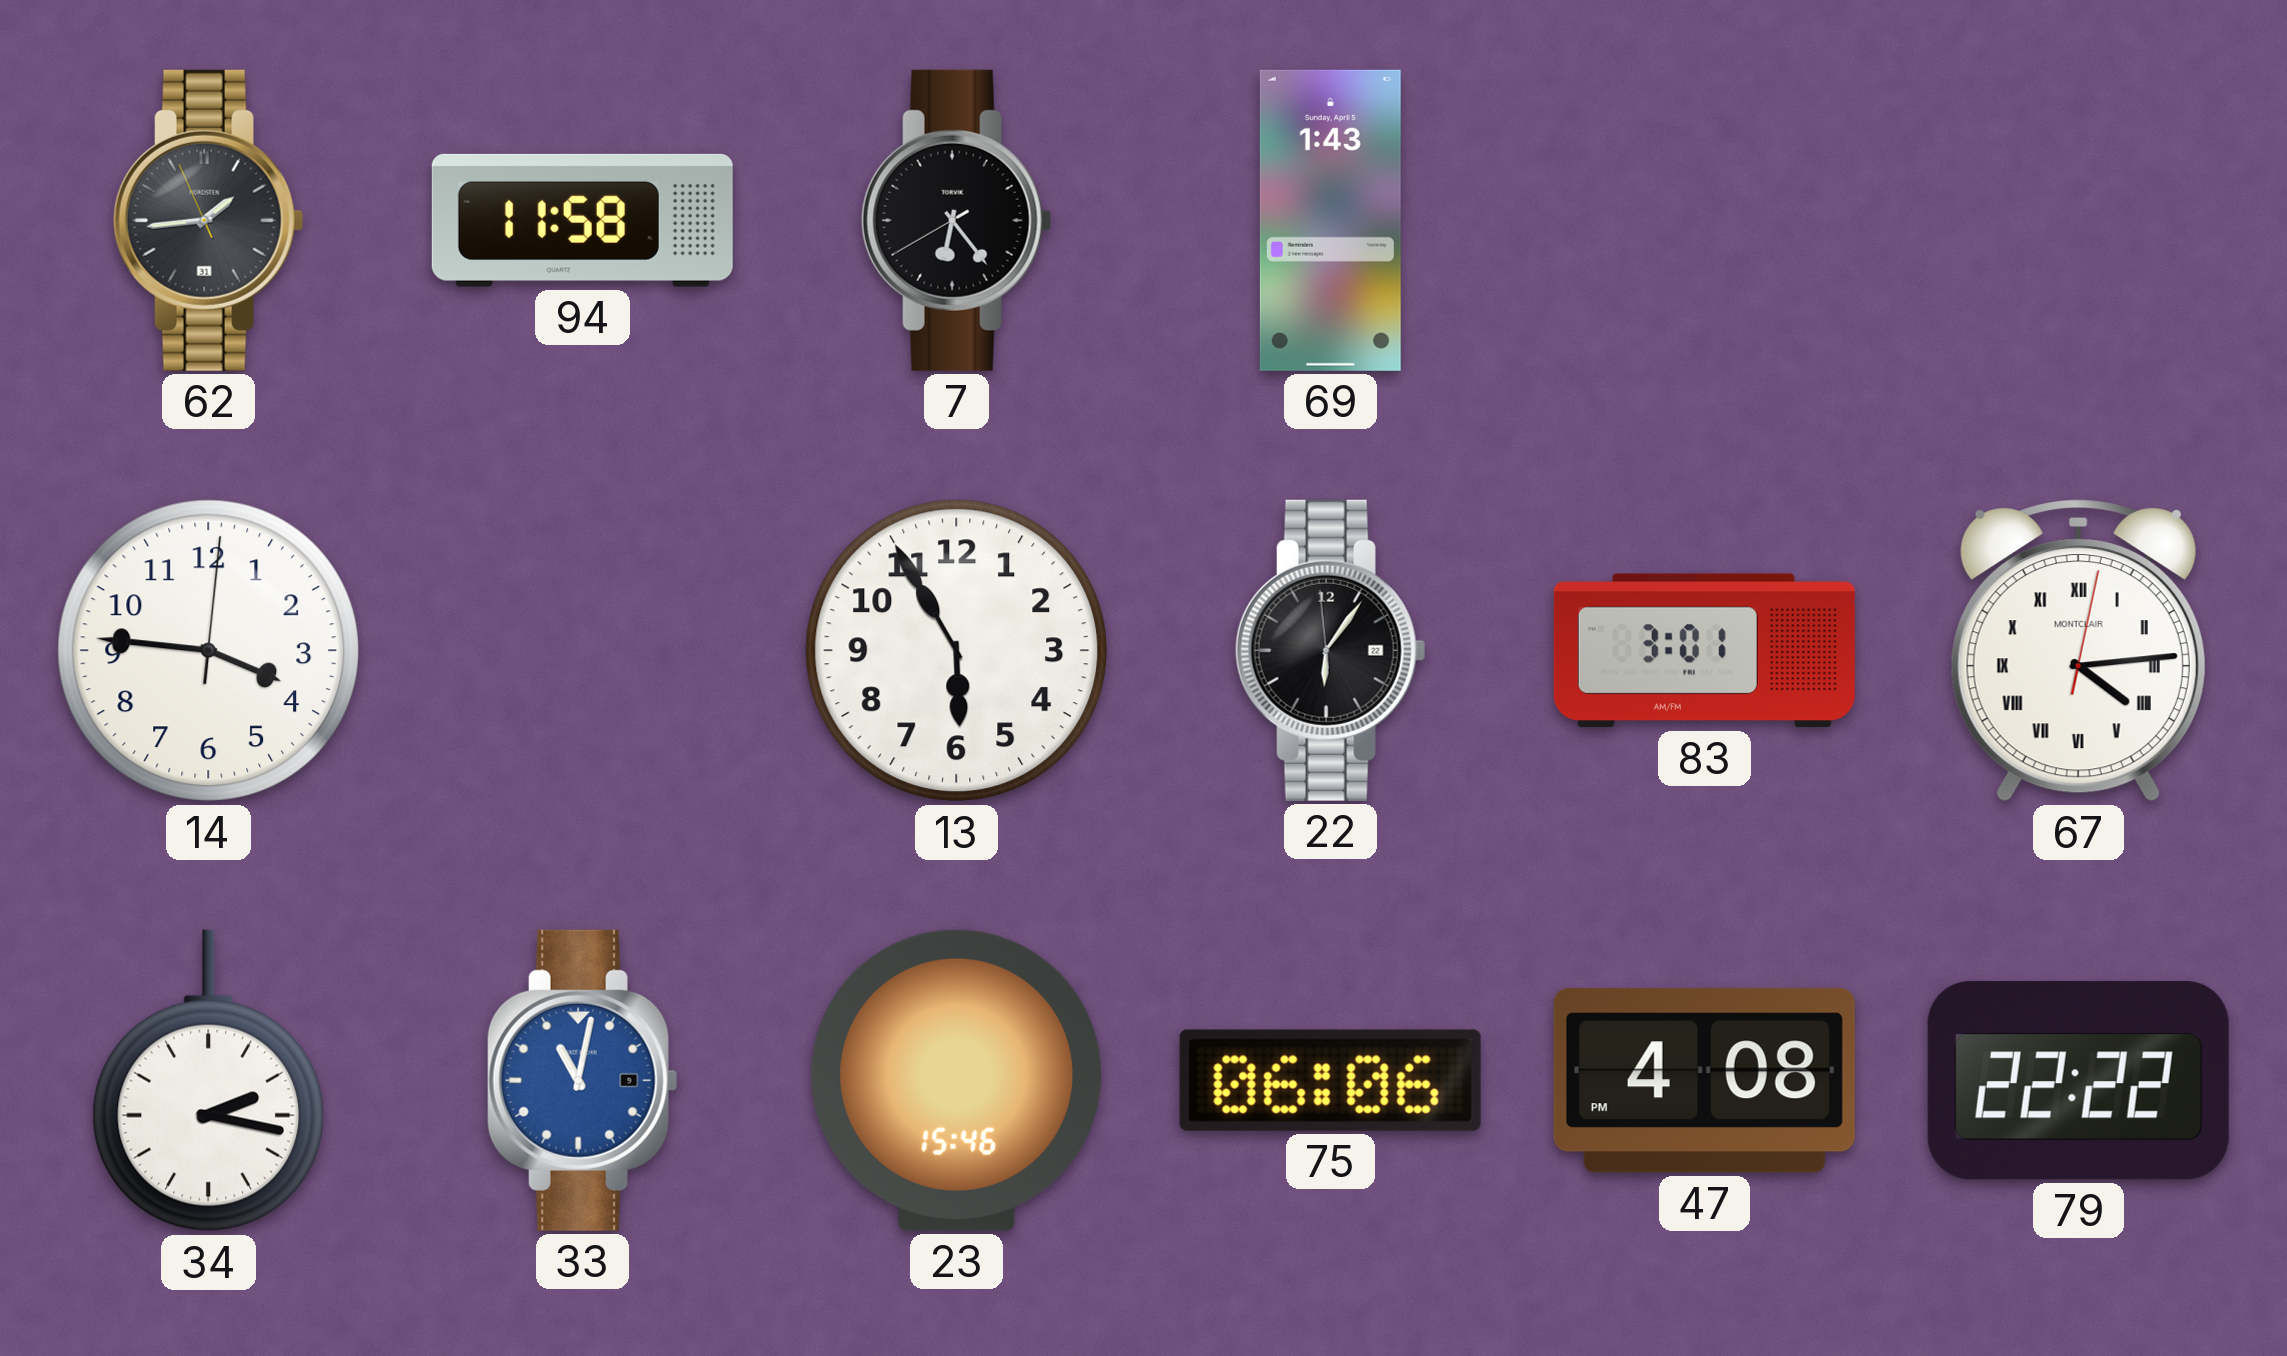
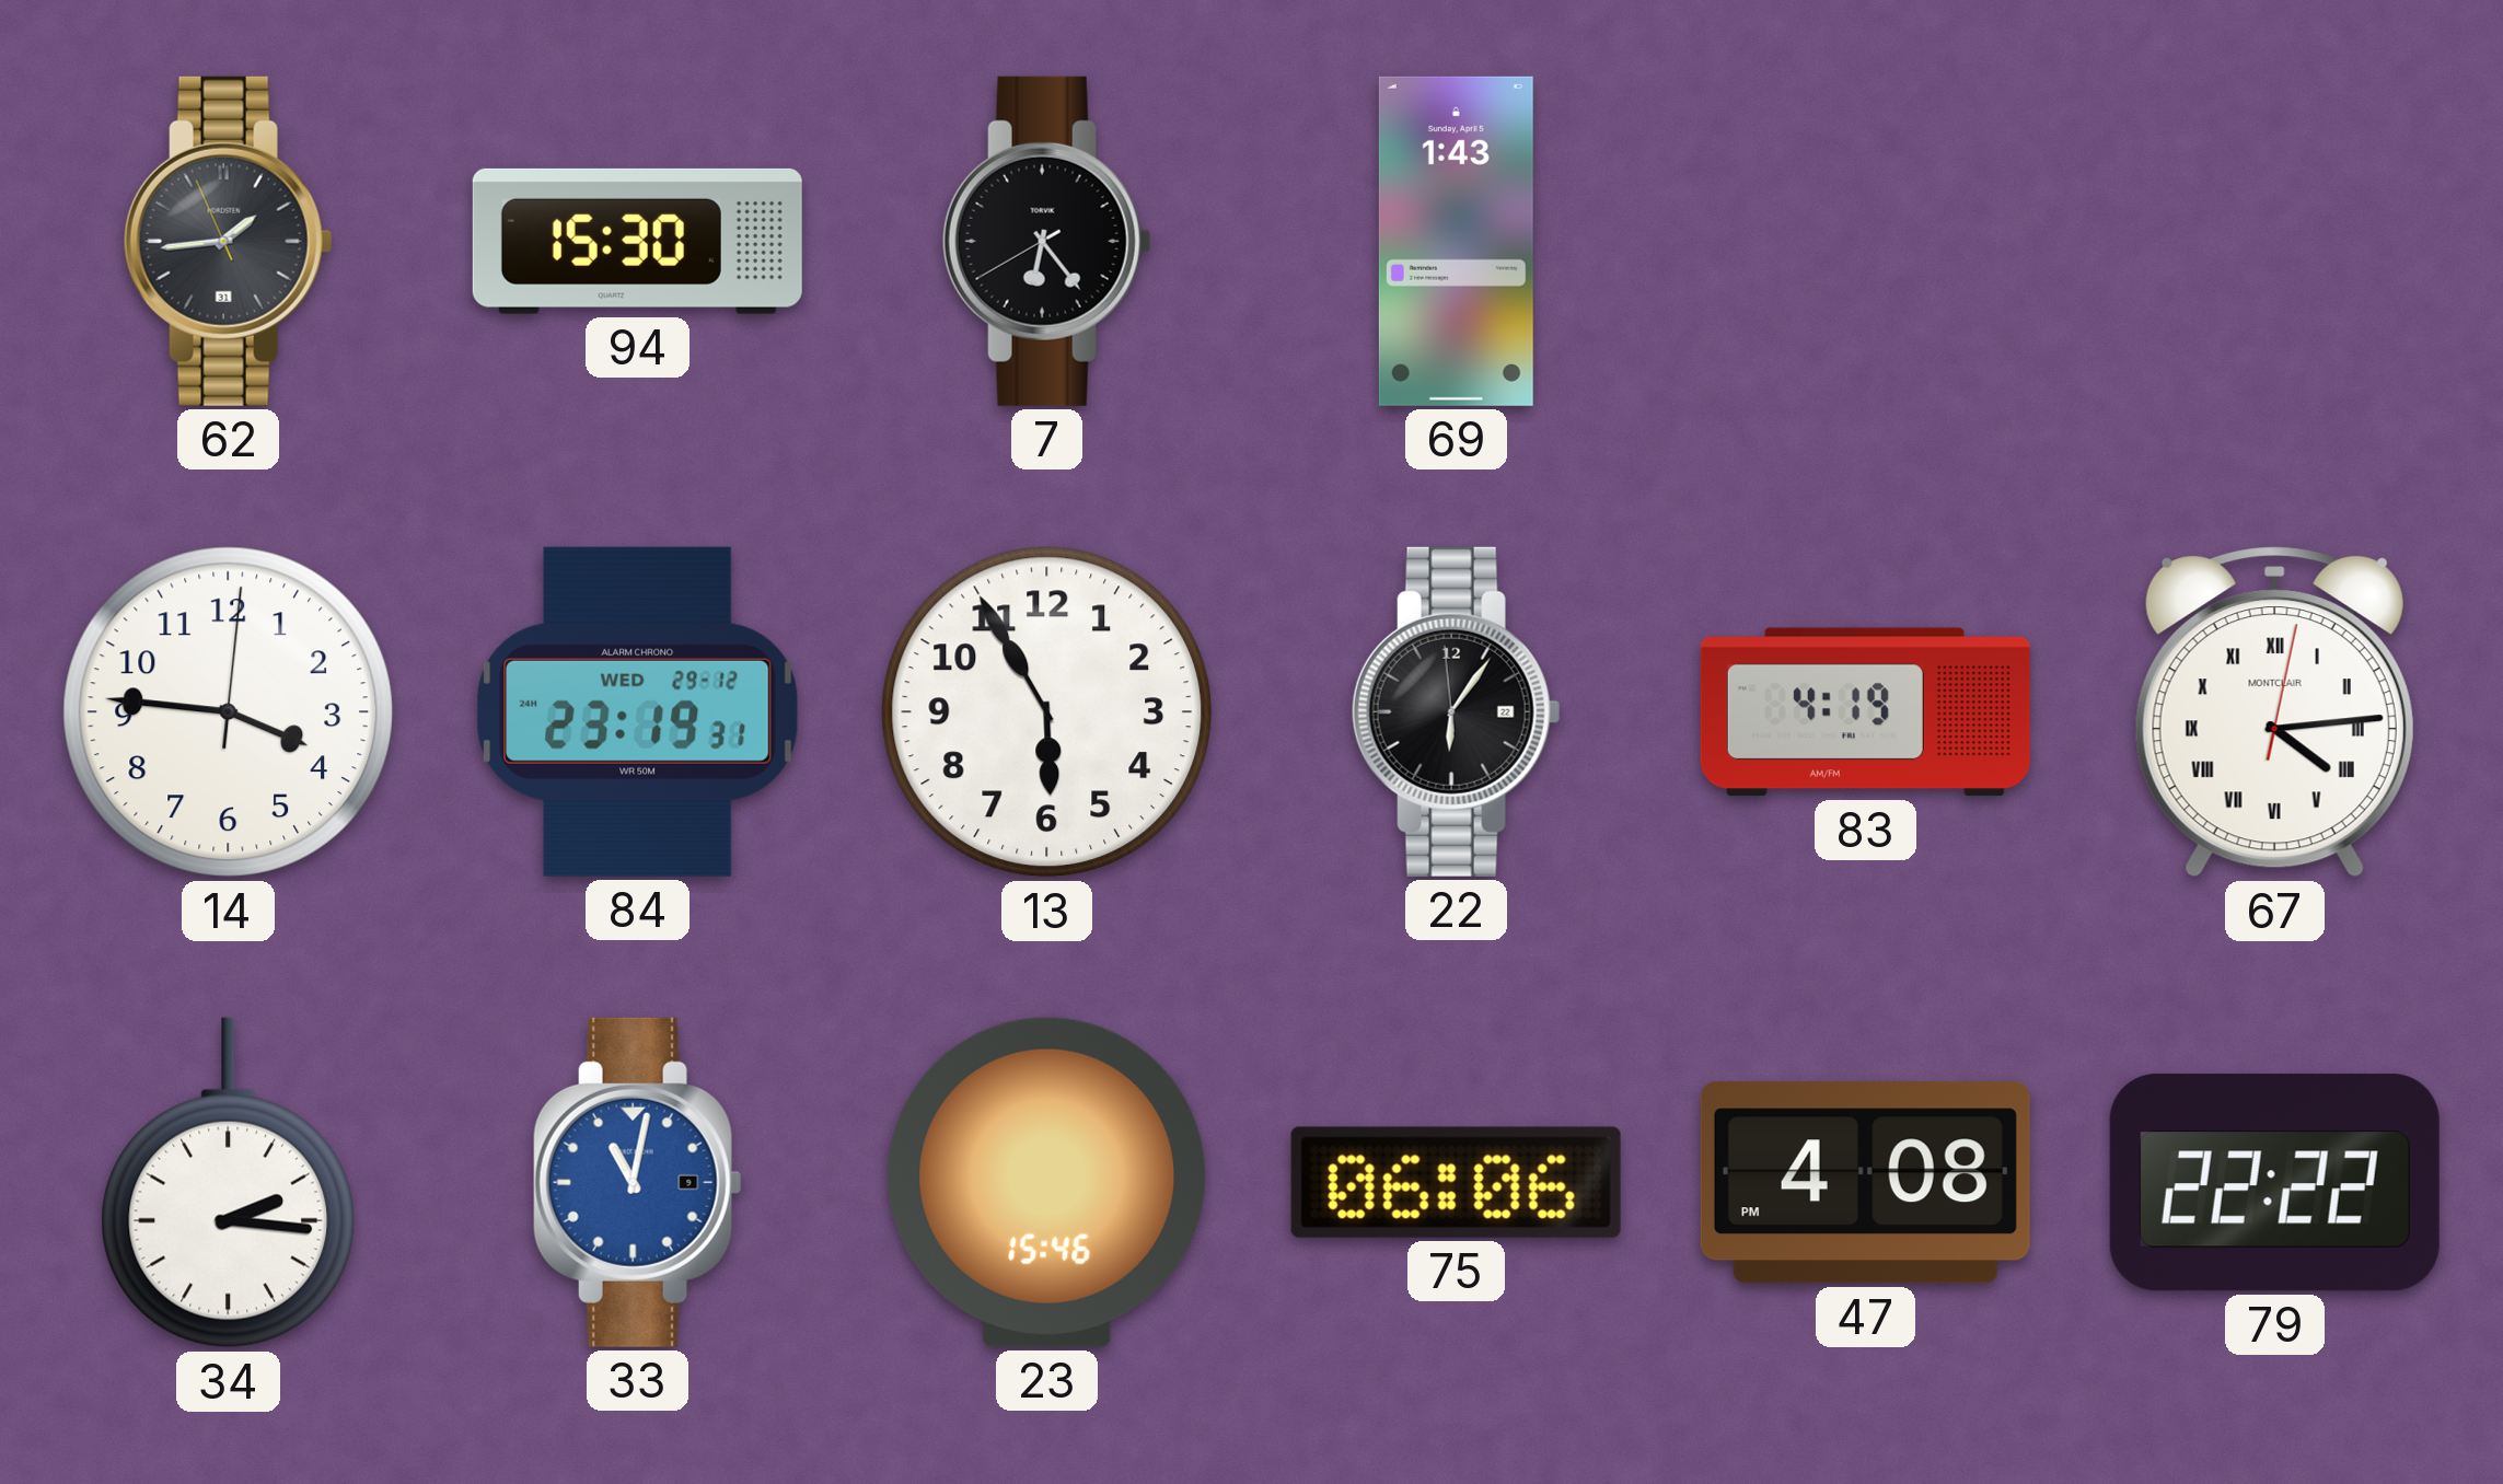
94: 11:58 -> 15:30
84: none -> 23:19
83: 3:01 -> 4:19
34: 2:17 -> 2:16
